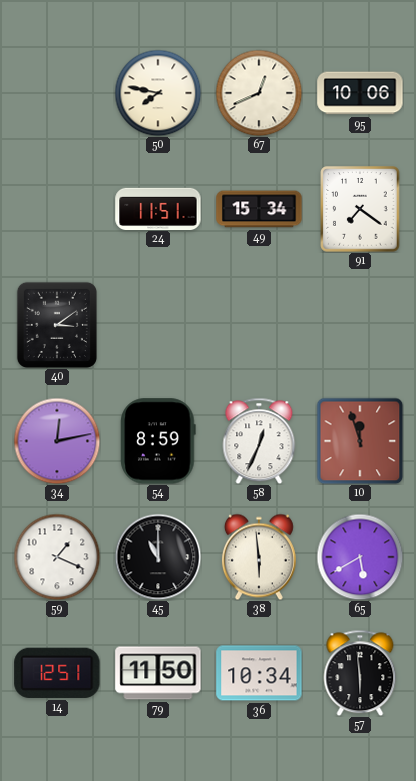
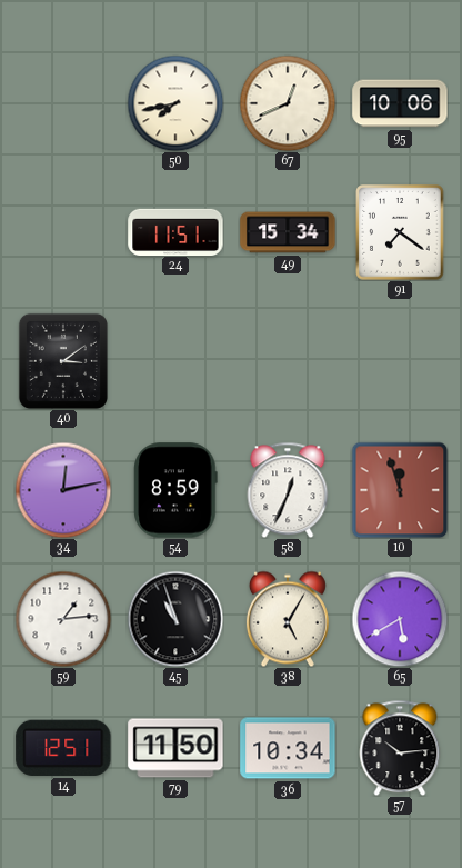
50: 7:47 -> 7:43
59: 1:19 -> 1:14
45: 11:00 -> 10:57
38: 5:59 -> 5:05
57: 5:59 -> 10:14
